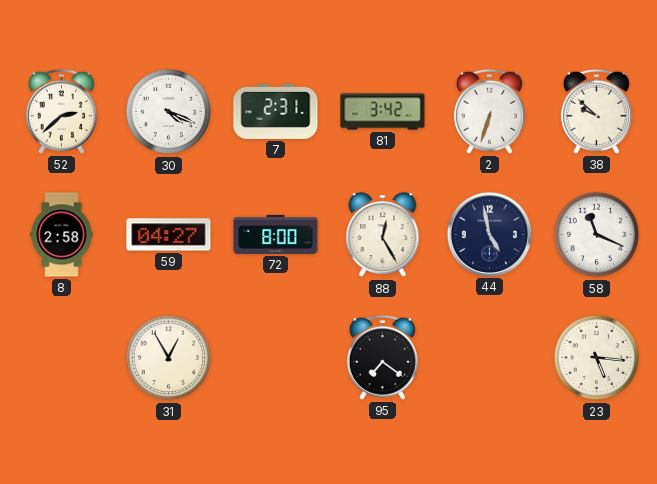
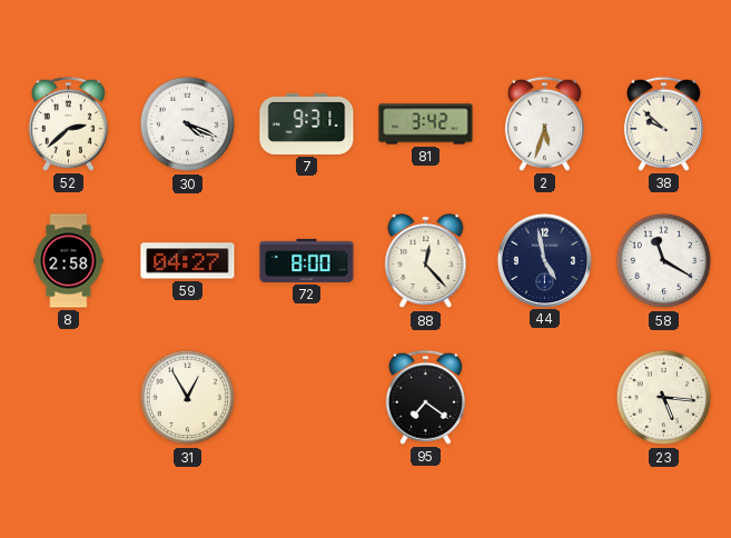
7: 2:31 -> 9:31
2: 6:33 -> 5:33
88: 12:25 -> 12:23
58: 11:19 -> 11:20
